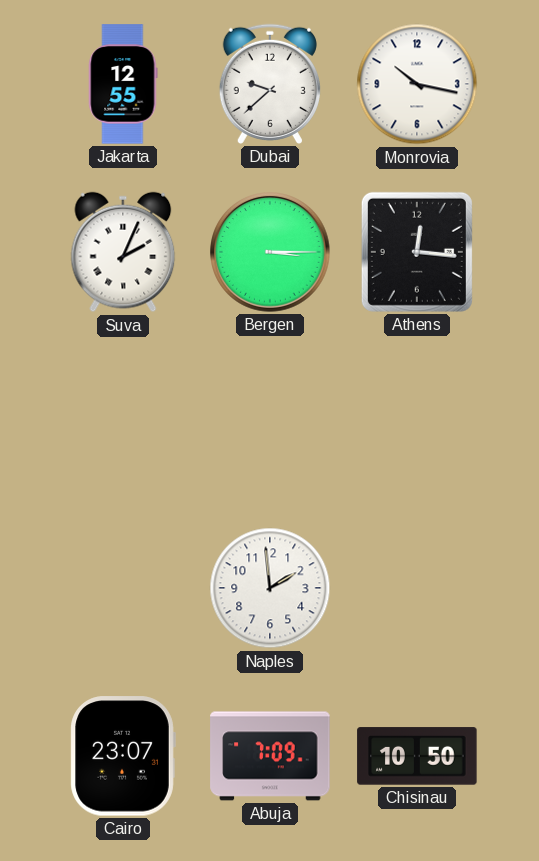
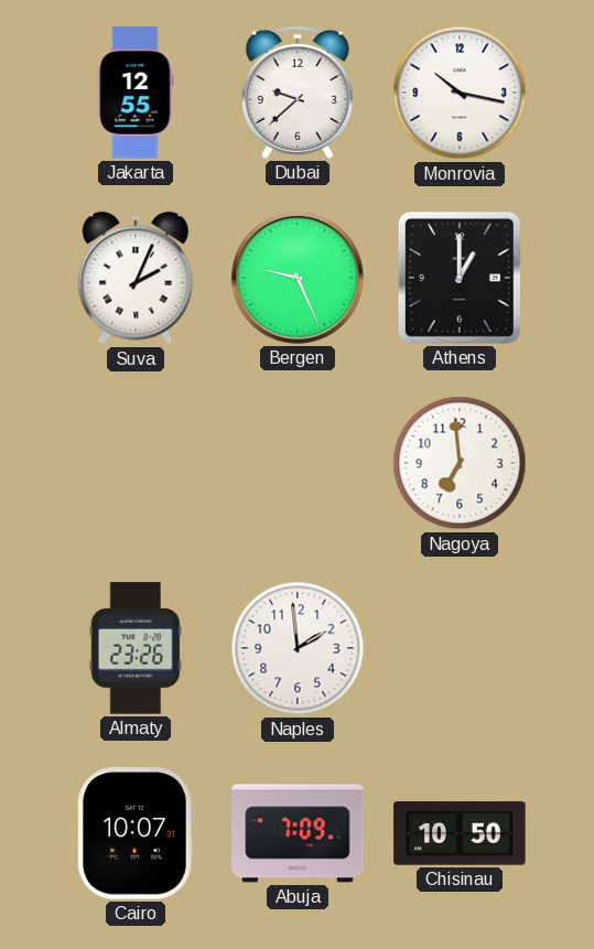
Bergen: 3:15 -> 9:26
Athens: 12:16 -> 1:00
Nagoya: none -> 6:59
Almaty: none -> 23:26
Cairo: 23:07 -> 10:07
